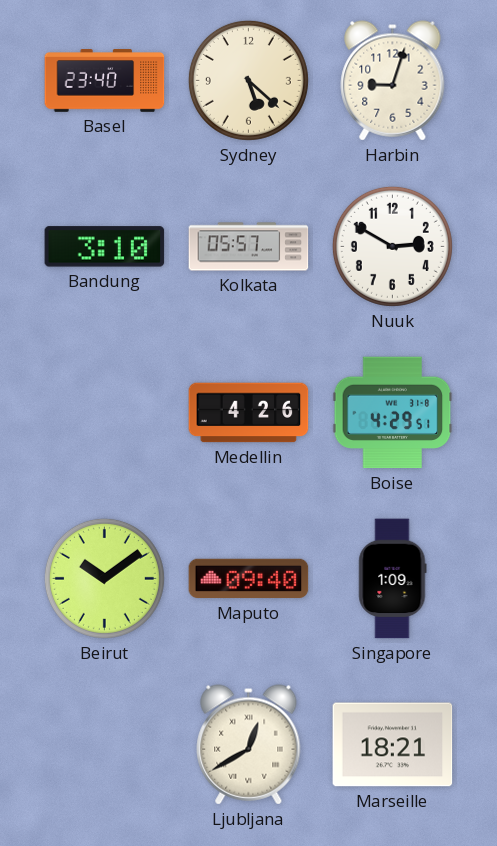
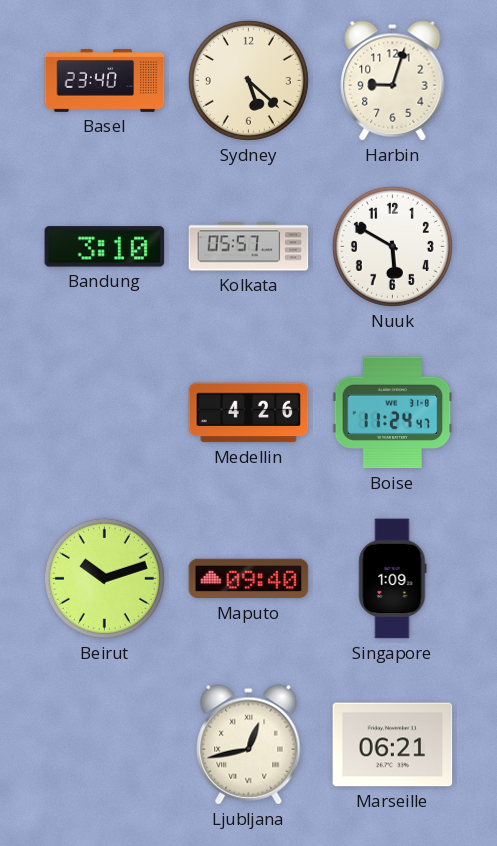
Nuuk: 2:50 -> 5:50
Boise: 4:29 -> 11:24
Beirut: 10:09 -> 10:12
Ljubljana: 12:40 -> 12:43
Marseille: 18:21 -> 06:21
